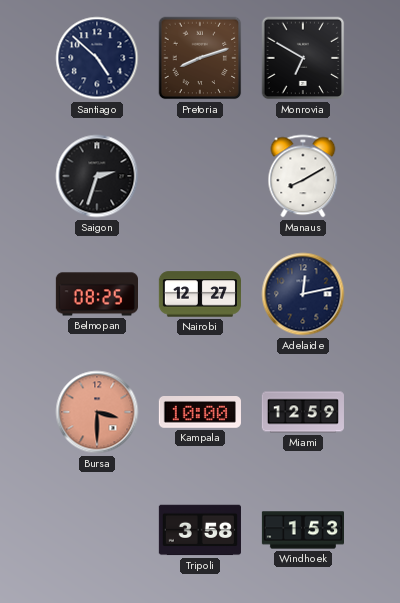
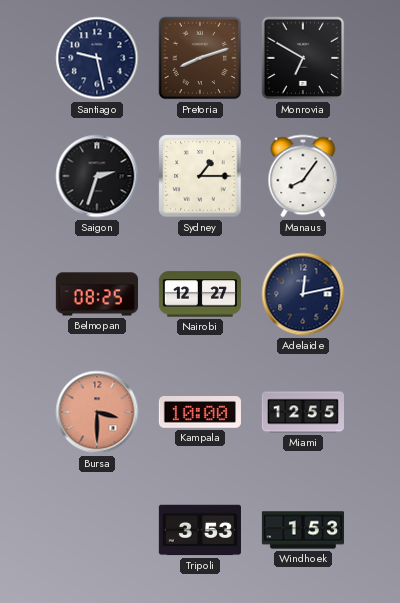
Santiago: 4:52 -> 9:28
Sydney: none -> 1:15
Manaus: 8:10 -> 8:06
Miami: 12:59 -> 12:55
Tripoli: 3:58 -> 3:53
